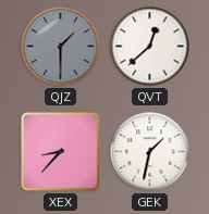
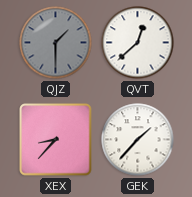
GEK: 1:32 -> 1:37
